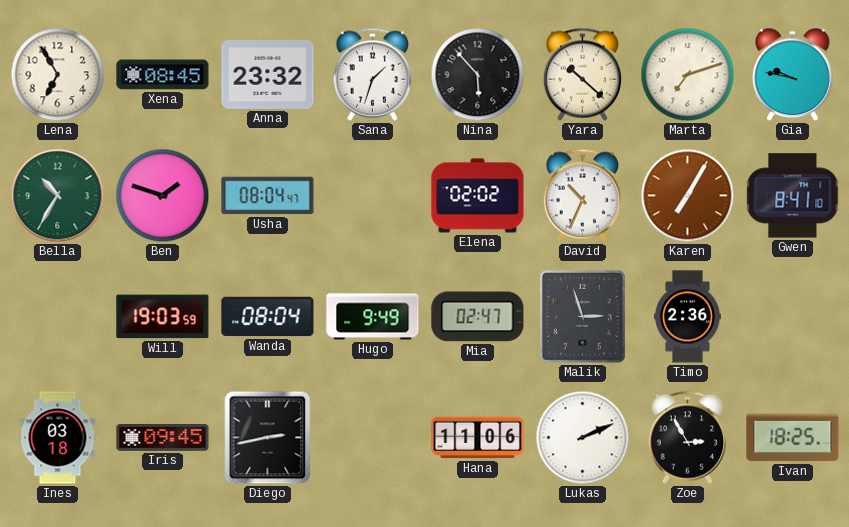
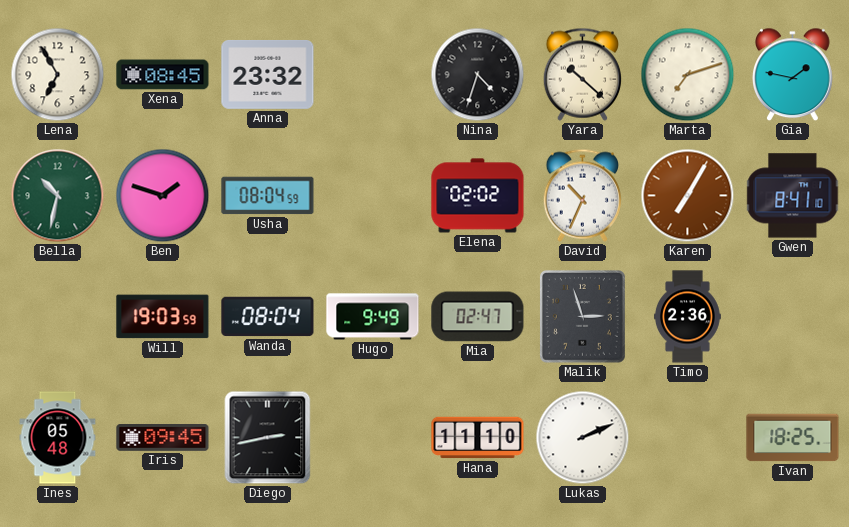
Sana: 1:33 -> none
Nina: 5:53 -> 4:33
Gia: 9:47 -> 1:47
Bella: 10:35 -> 10:32
Usha: 08:04:47 -> 08:04:59
Ines: 03:18 -> 05:48
Hana: 11:06 -> 11:10
Zoe: 2:55 -> none
